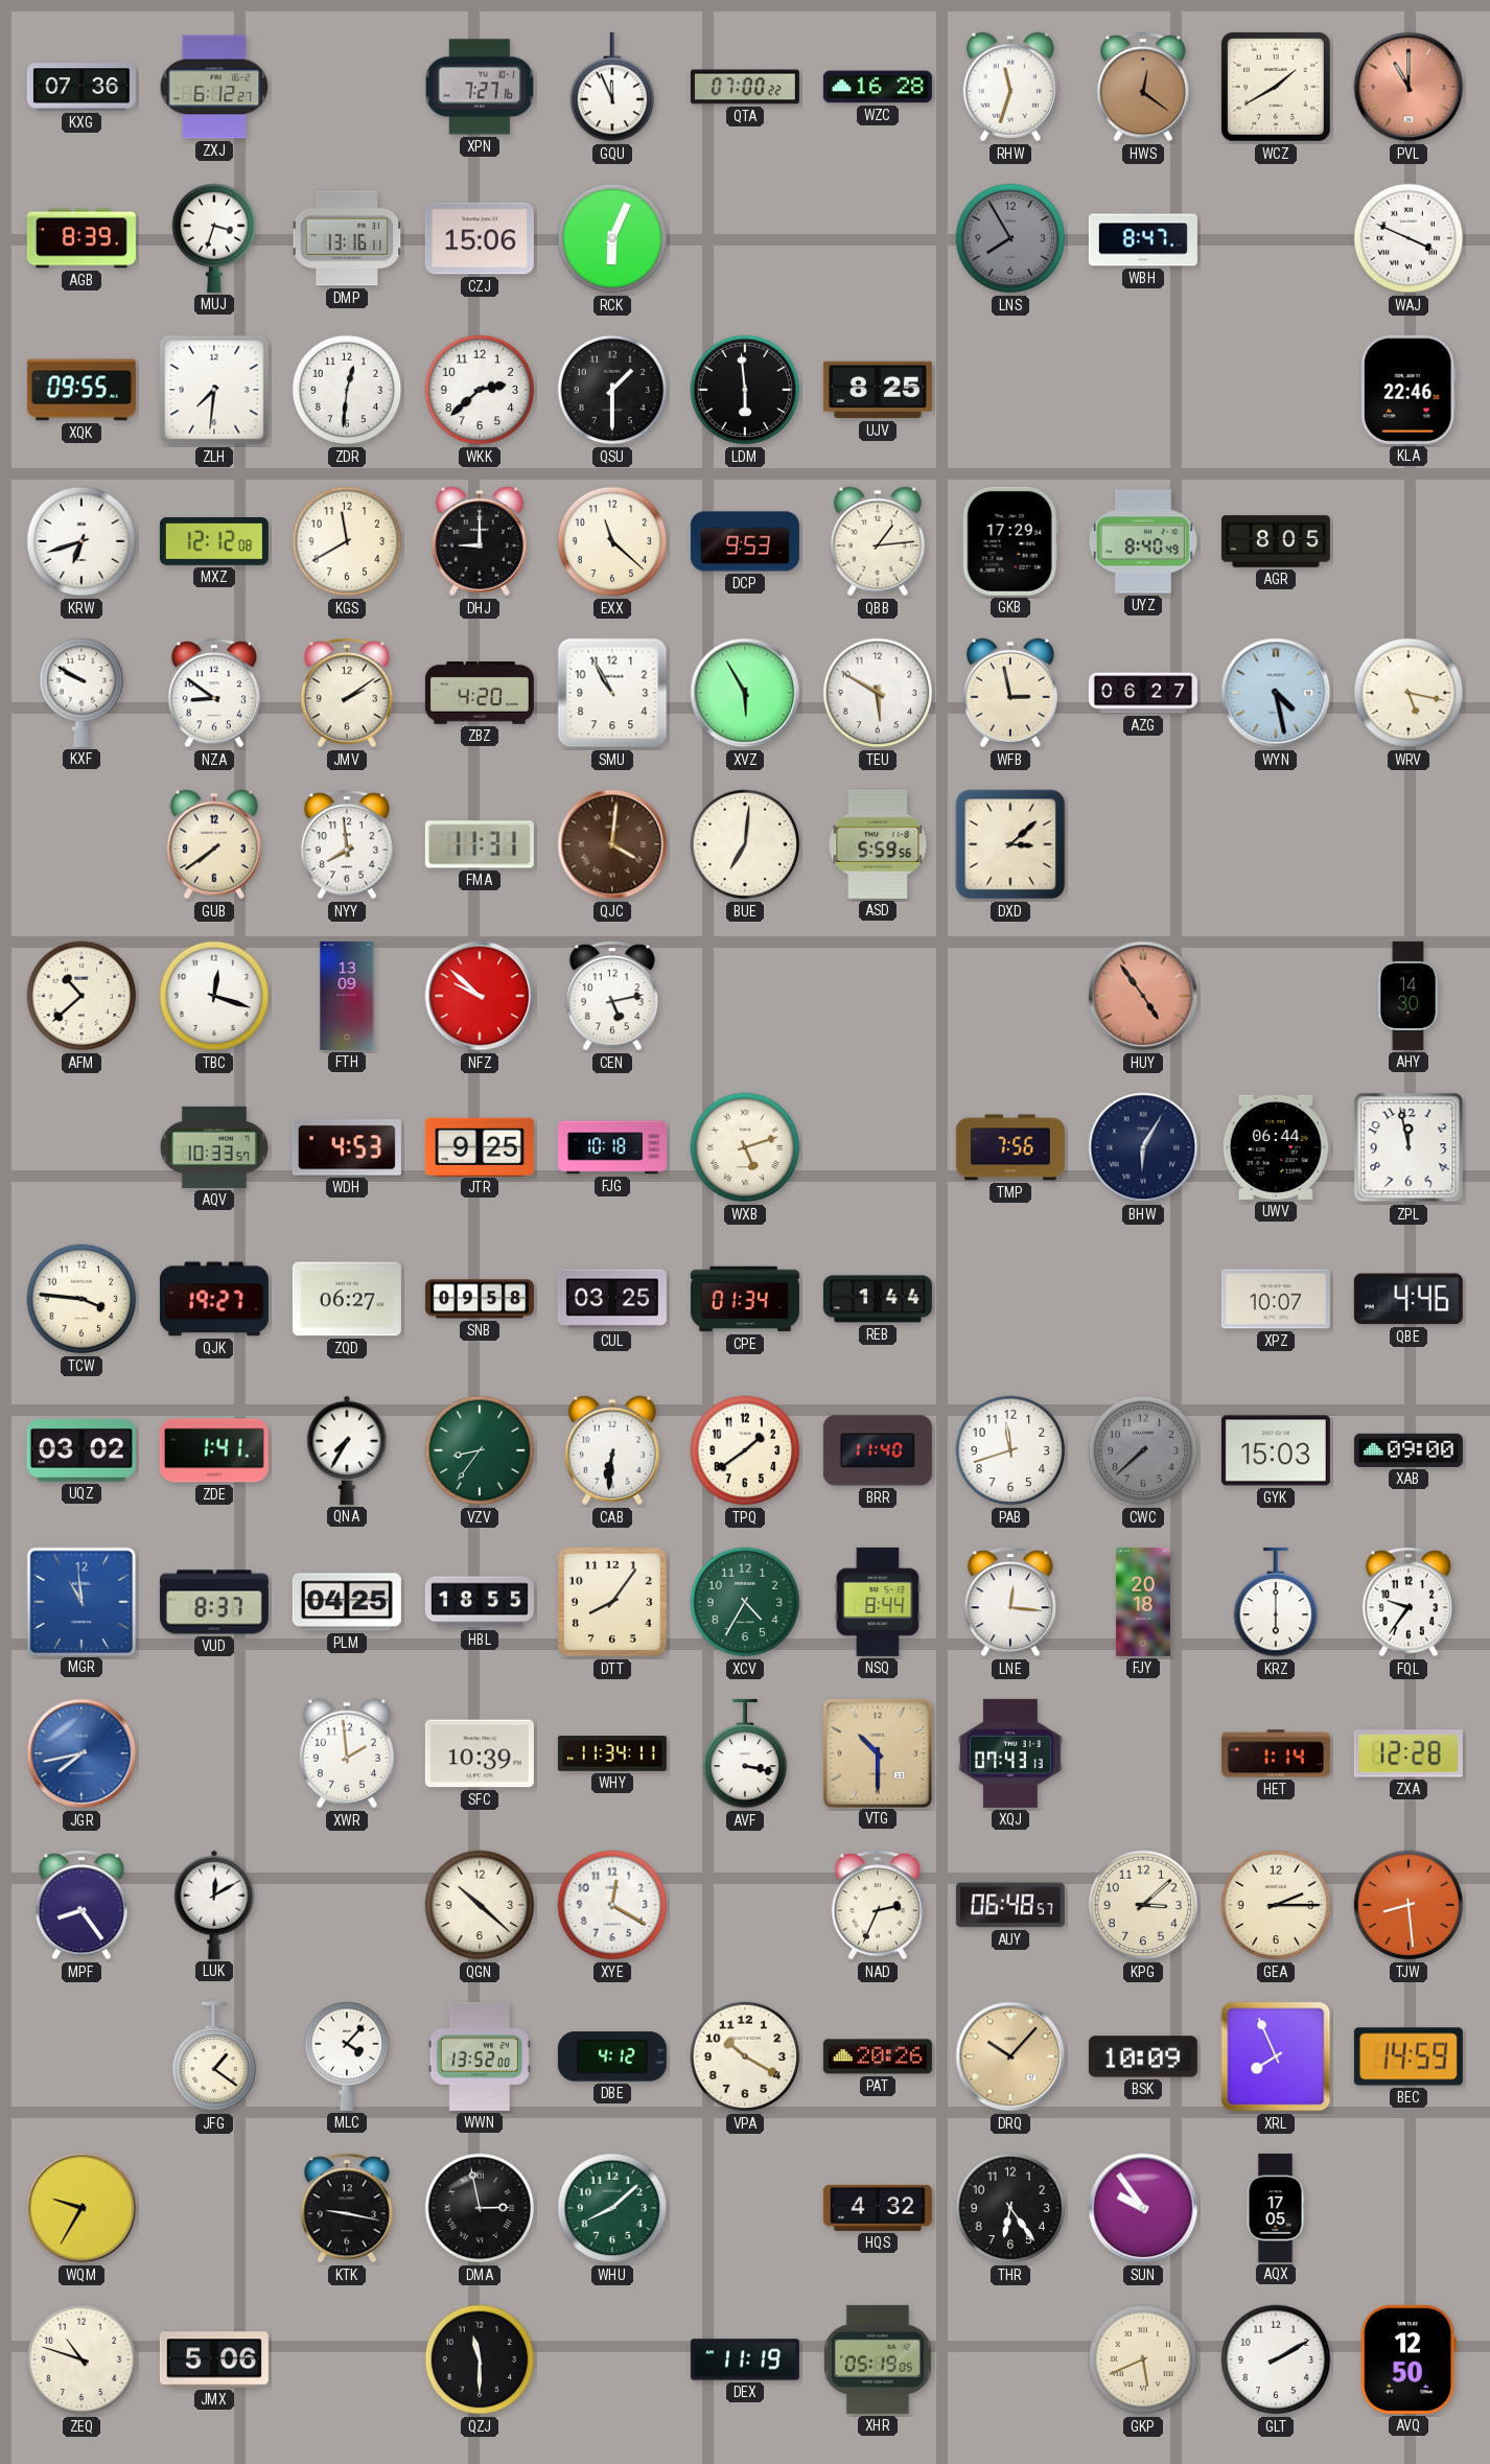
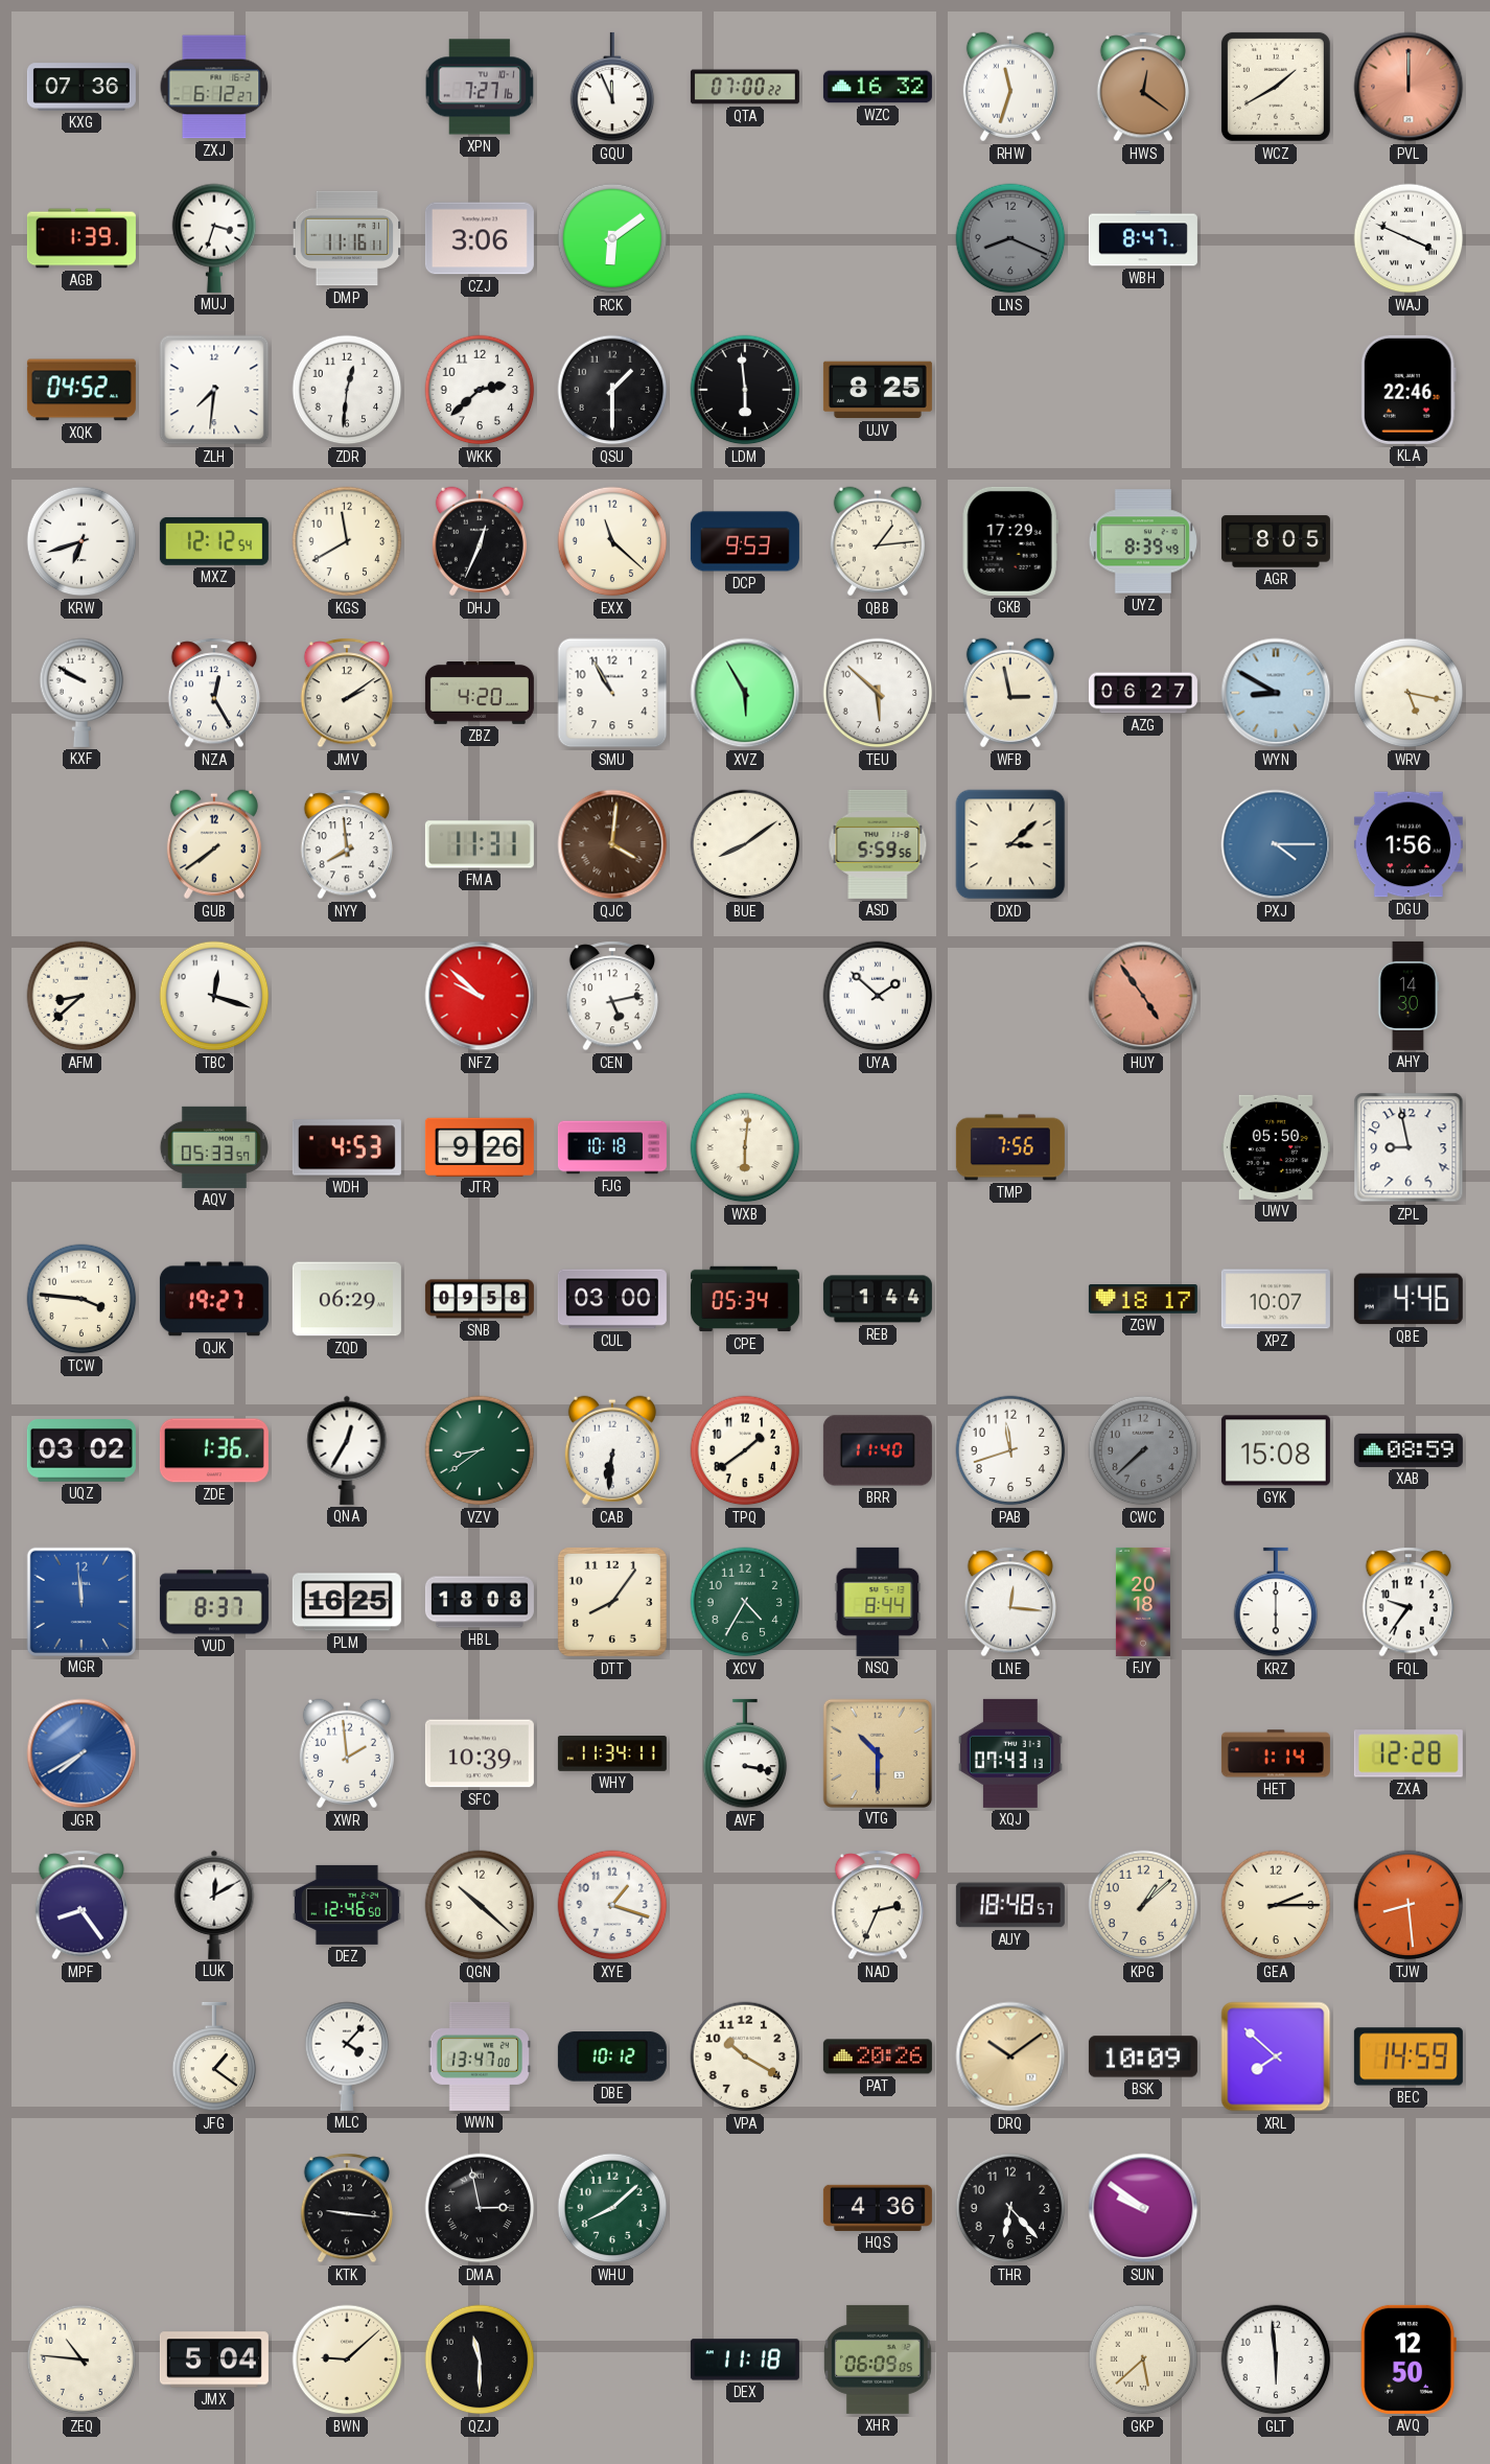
WZC: 16:28 -> 16:32
PVL: 11:00 -> 12:00
AGB: 8:39 -> 1:39
DMP: 13:16 -> 11:16
CZJ: 15:06 -> 3:06
RCK: 6:04 -> 6:09
LNS: 7:55 -> 8:19
XQK: 09:55 -> 04:52
MXZ: 12:12:08 -> 12:12:54
DHJ: 9:00 -> 12:34
UYZ: 8:40 -> 8:39
NZA: 8:51 -> 12:25
TEU: 5:50 -> 5:52
WYN: 4:28 -> 8:50
BUE: 7:01 -> 8:09
PXJ: none -> 4:15
DGU: none -> 1:56
AFM: 10:38 -> 8:38
FTH: 13:09 -> none
UYA: none -> 1:52
AQV: 10:33 -> 05:33
JTR: 9:25 -> 9:26
WXB: 5:12 -> 6:01
BHW: 6:05 -> none
UWV: 06:44 -> 05:50
ZPL: 11:58 -> 8:58
ZQD: 06:27 -> 06:29
CUL: 03:25 -> 03:00
CPE: 01:34 -> 05:34
ZGW: none -> 18:17
ZDE: 1:41 -> 1:36
QNA: 7:35 -> 12:35
VZV: 8:36 -> 8:39
GYK: 15:03 -> 15:08
XAB: 09:00 -> 08:59
MGR: 10:59 -> 11:59
PLM: 04:25 -> 16:25
HBL: 18:55 -> 18:08
JGR: 7:43 -> 7:40
DEZ: none -> 12:46
XYE: 12:20 -> 1:18
AUY: 06:48 -> 18:48
KPG: 3:08 -> 1:08
WWN: 13:52 -> 13:47
DBE: 4:12 -> 10:12
DRQ: 10:07 -> 10:09
XRL: 7:56 -> 7:52
WQM: 9:35 -> none
KTK: 9:17 -> 9:16
HQS: 4:32 -> 4:36
THR: 6:24 -> 6:23
SUN: 9:54 -> 9:51
AQX: 17:05 -> none
ZEQ: 10:48 -> 10:46
JMX: 5:06 -> 5:04
BWN: none -> 9:08
DEX: 11:19 -> 11:18
XHR: 05:19 -> 06:09
GKP: 5:41 -> 5:38
GLT: 2:10 -> 5:59
